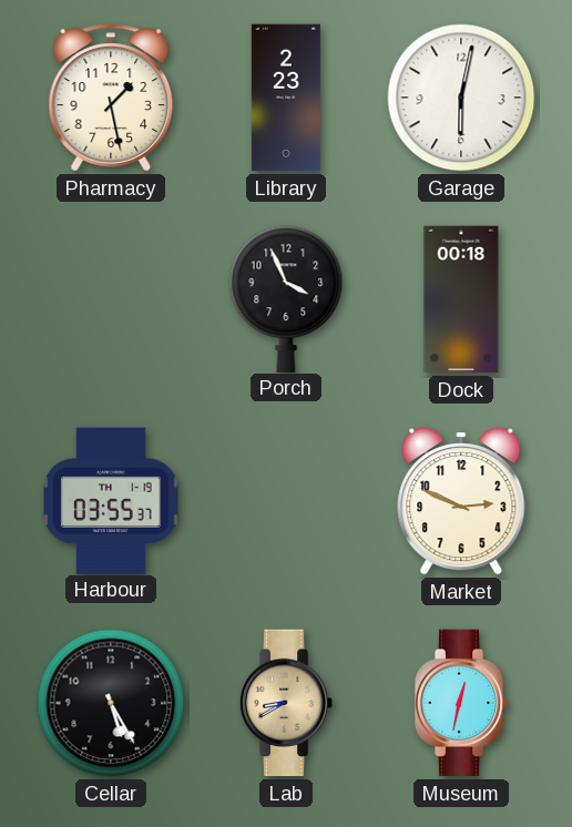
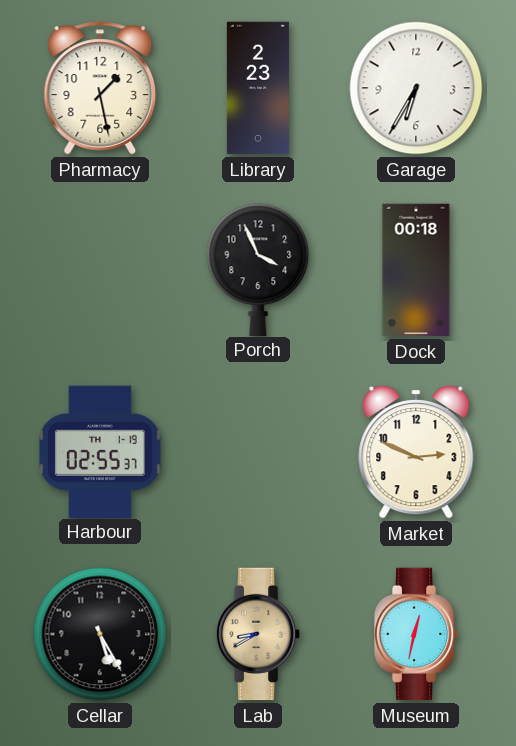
Garage: 6:02 -> 6:35
Harbour: 03:55 -> 02:55
